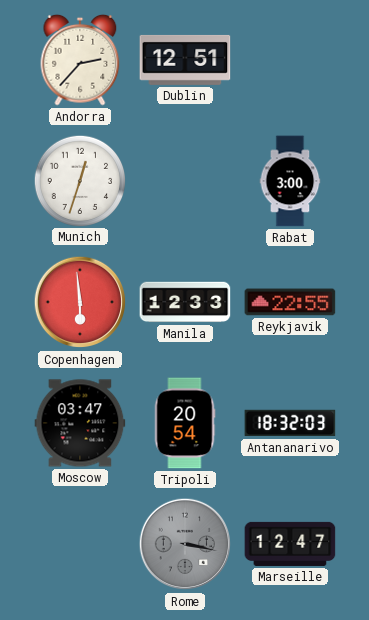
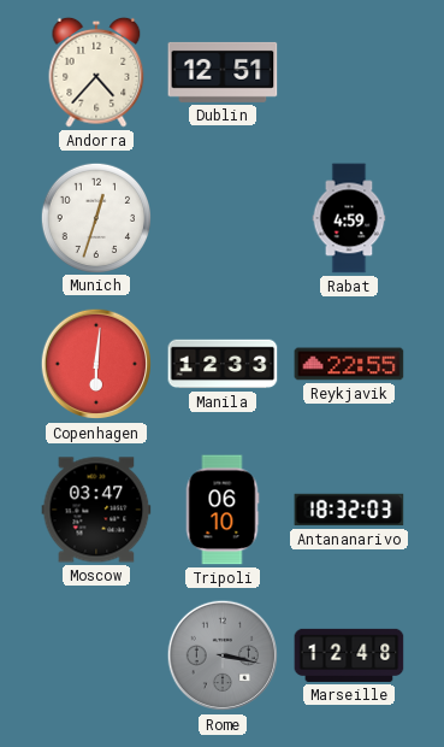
Andorra: 2:37 -> 4:37
Rabat: 3:00 -> 4:59
Copenhagen: 5:59 -> 6:01
Tripoli: 20:54 -> 06:10
Marseille: 12:47 -> 12:48
